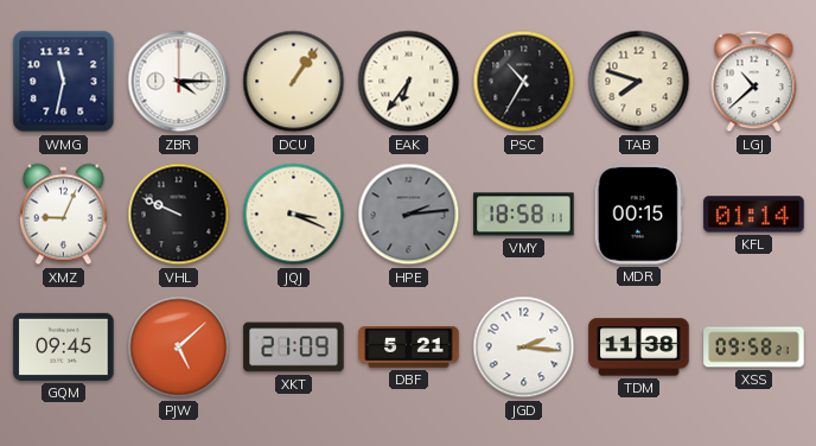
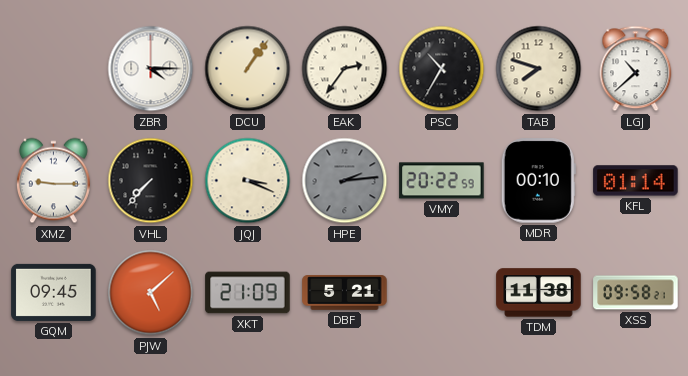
WMG: 11:32 -> none
EAK: 6:36 -> 2:36
XMZ: 9:04 -> 9:15
VHL: 9:49 -> 7:37
VMY: 18:58 -> 20:22
MDR: 00:15 -> 00:10
JGD: 2:16 -> none
